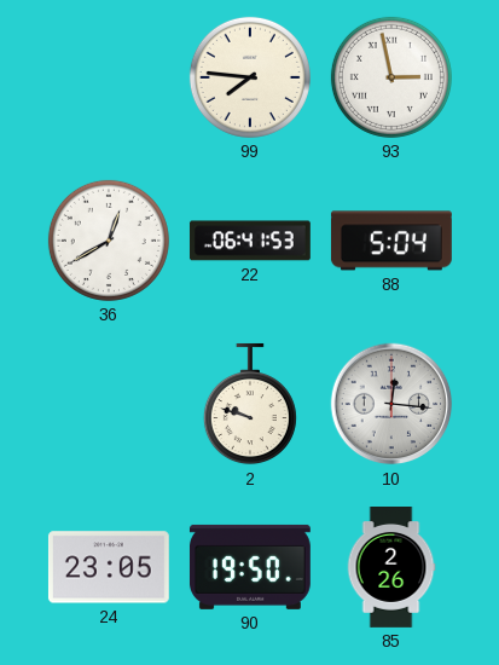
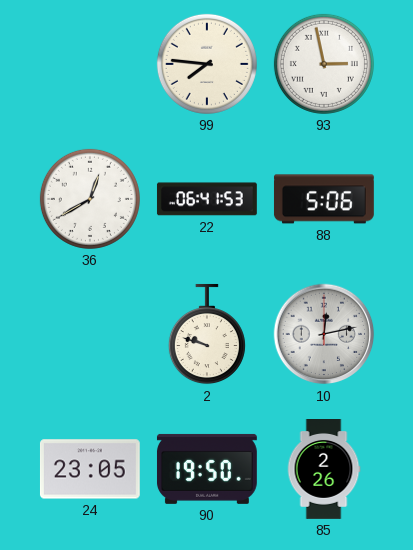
88: 5:04 -> 5:06
10: 12:16 -> 12:13
